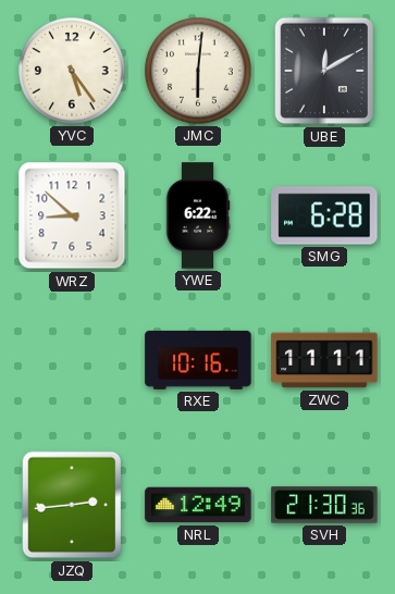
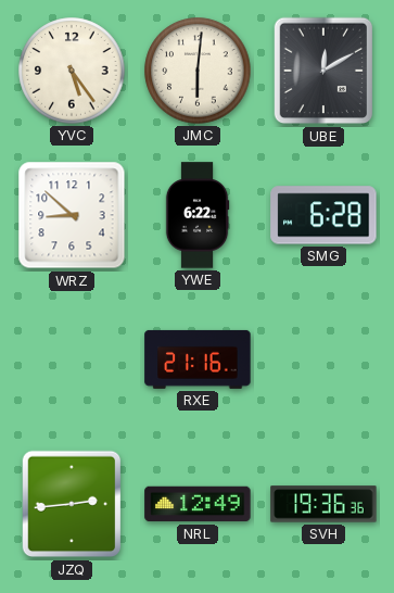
RXE: 10:16 -> 21:16
ZWC: 11:11 -> none
SVH: 21:30 -> 19:36
